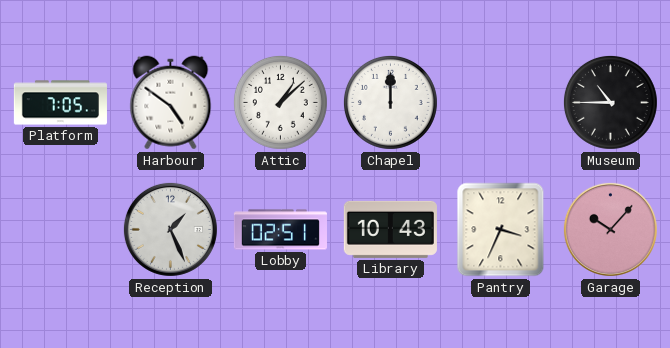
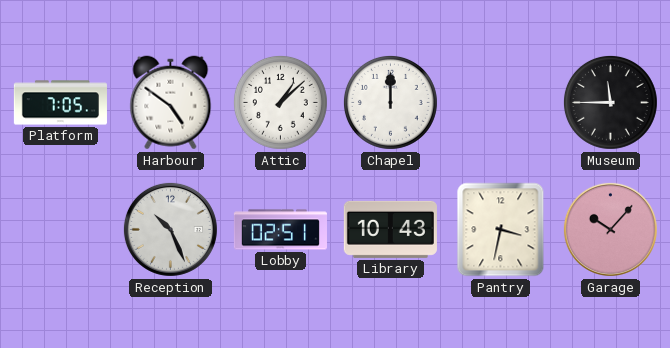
Museum: 10:45 -> 11:45
Reception: 1:26 -> 10:26
Pantry: 3:34 -> 3:32
